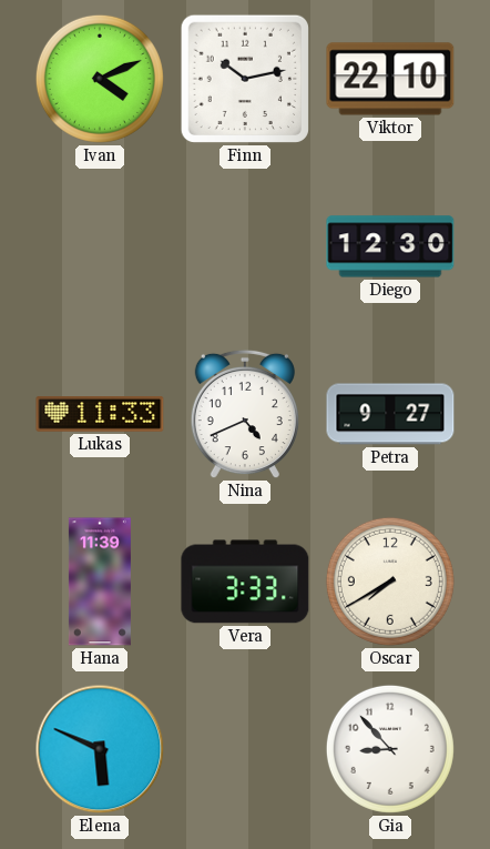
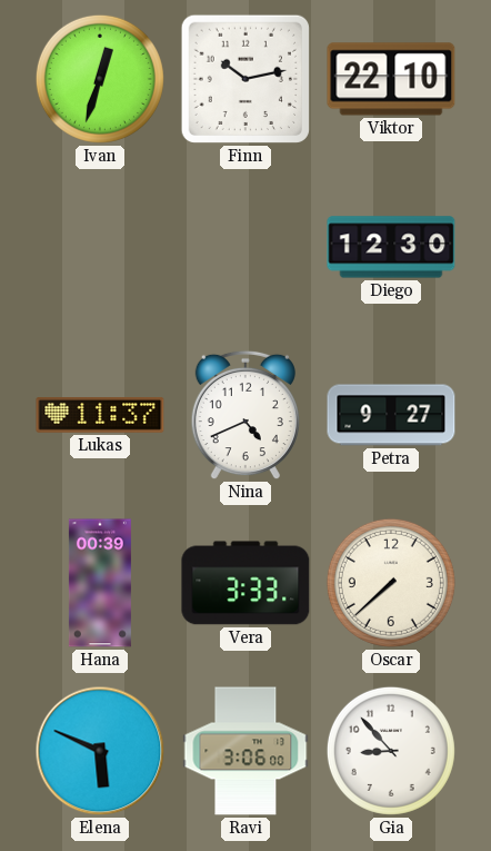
Ivan: 4:11 -> 12:33
Lukas: 11:33 -> 11:37
Hana: 11:39 -> 00:39
Oscar: 7:40 -> 7:38
Ravi: none -> 3:06
